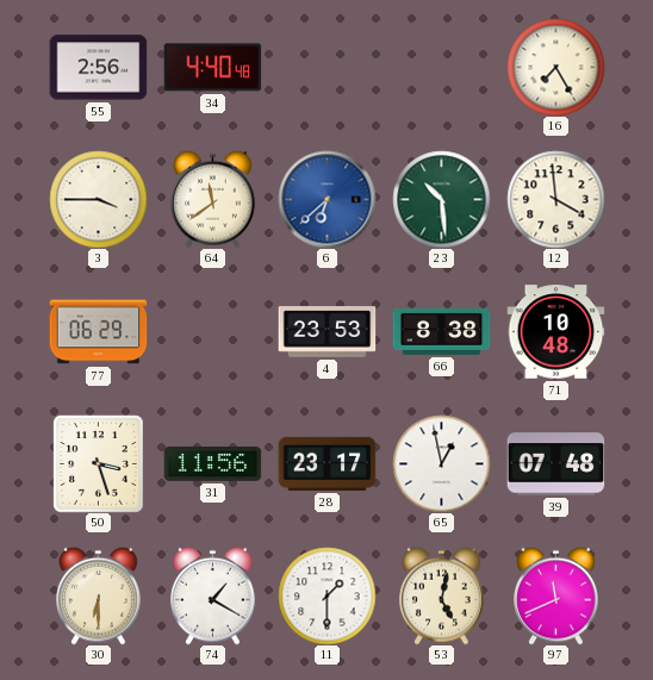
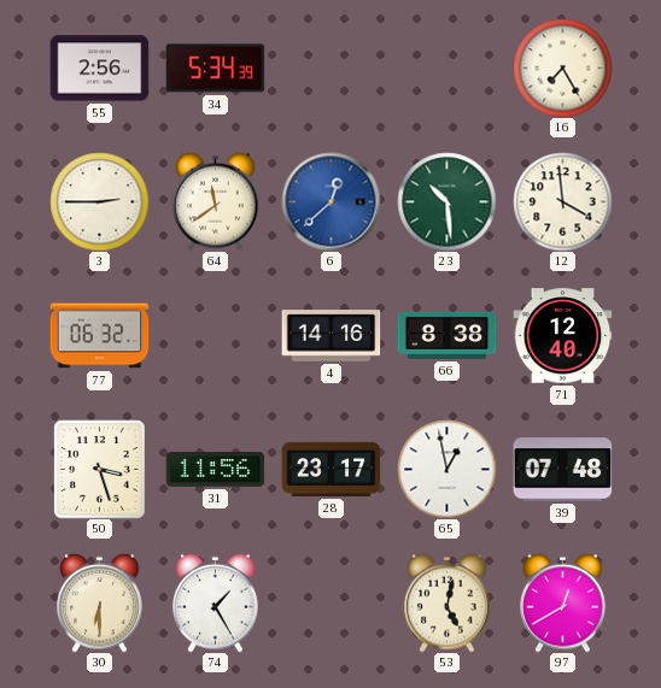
34: 4:40 -> 5:34
3: 3:45 -> 2:45
6: 6:38 -> 12:38
77: 06:29 -> 06:32
4: 23:53 -> 14:16
71: 10:48 -> 12:40
74: 1:20 -> 1:25
11: 1:30 -> none
97: 11:41 -> 12:40
